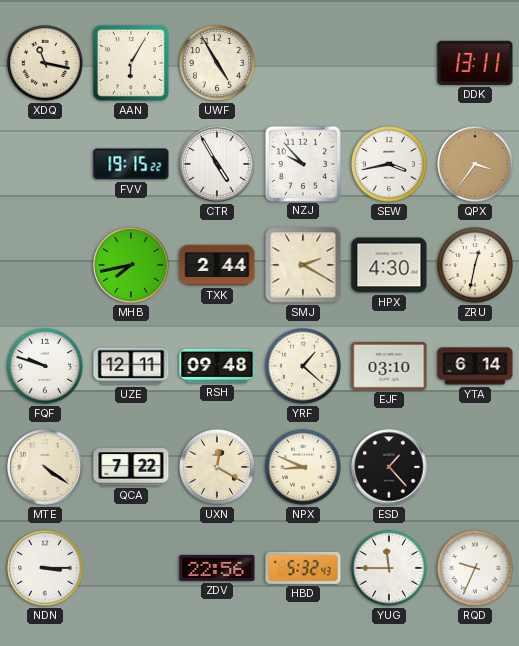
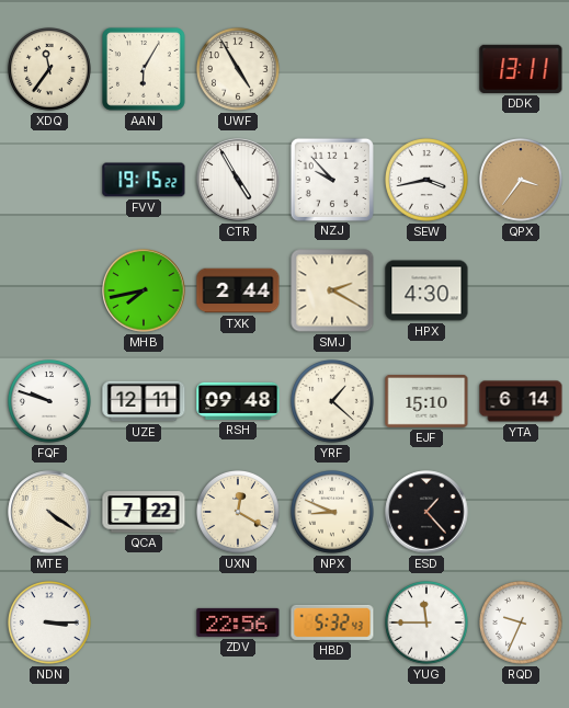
XDQ: 11:17 -> 11:36
ZRU: 12:32 -> none
EJF: 03:10 -> 15:10
